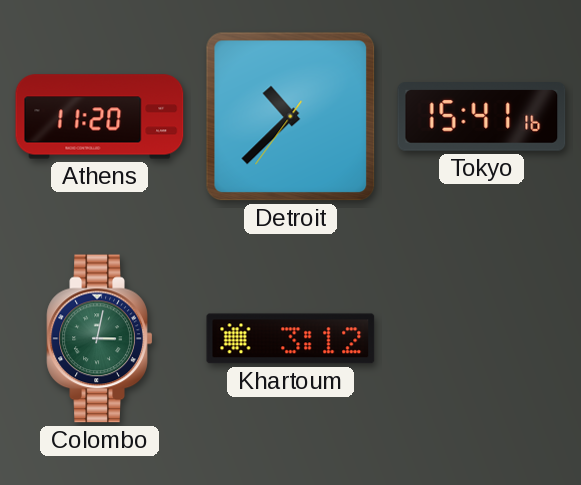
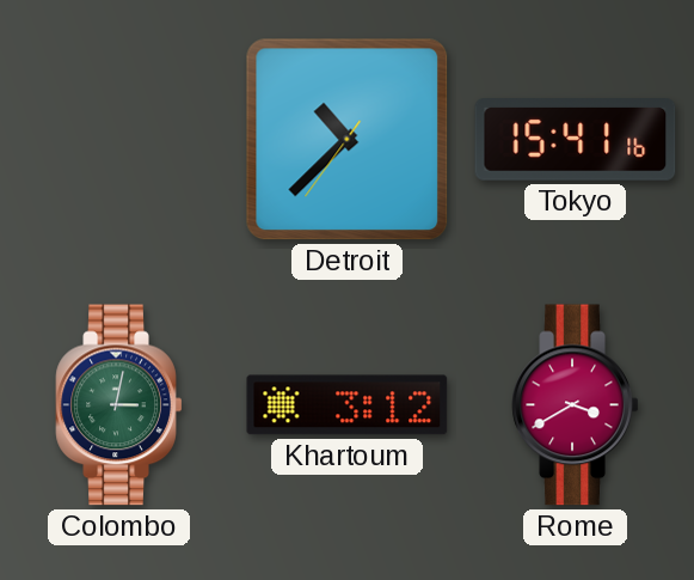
Athens: 11:20 -> none
Rome: none -> 3:40
